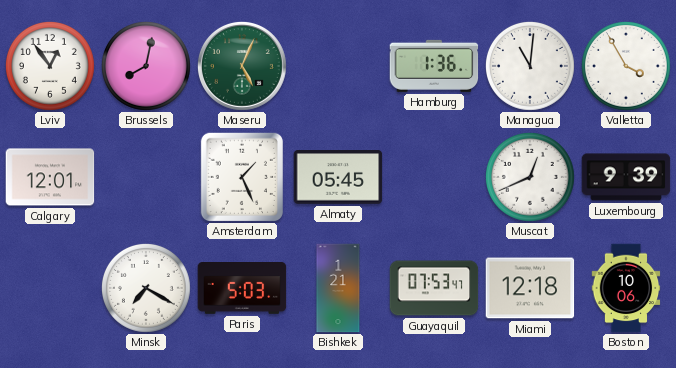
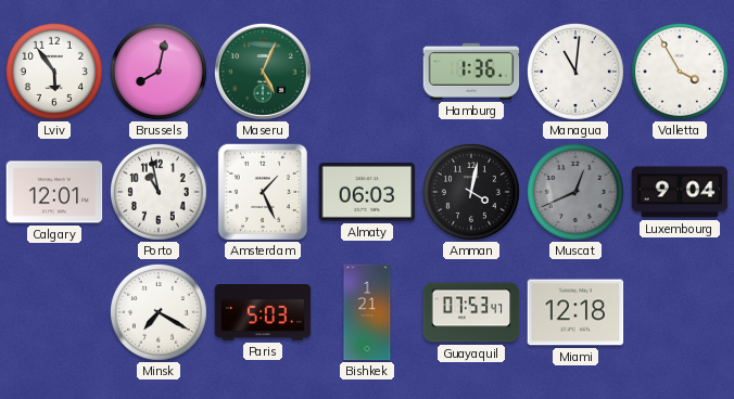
Lviv: 12:54 -> 5:54
Porto: none -> 10:58
Almaty: 05:45 -> 06:03
Amman: none -> 4:02
Muscat dial: white -> grey
Luxembourg: 9:39 -> 9:04
Boston: 10:06 -> none
